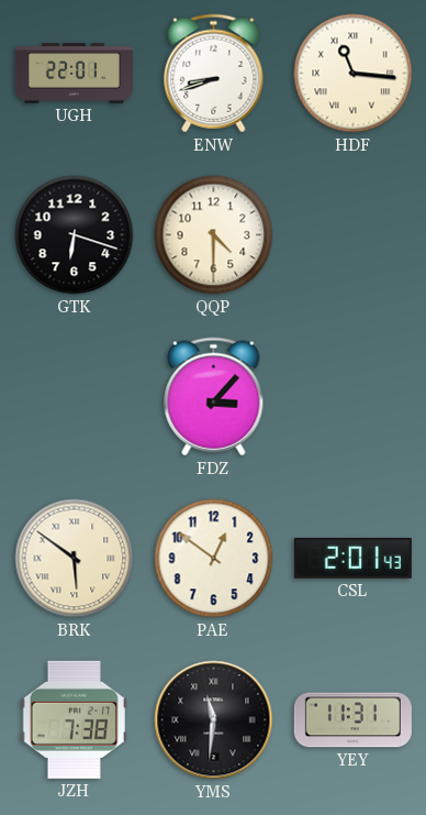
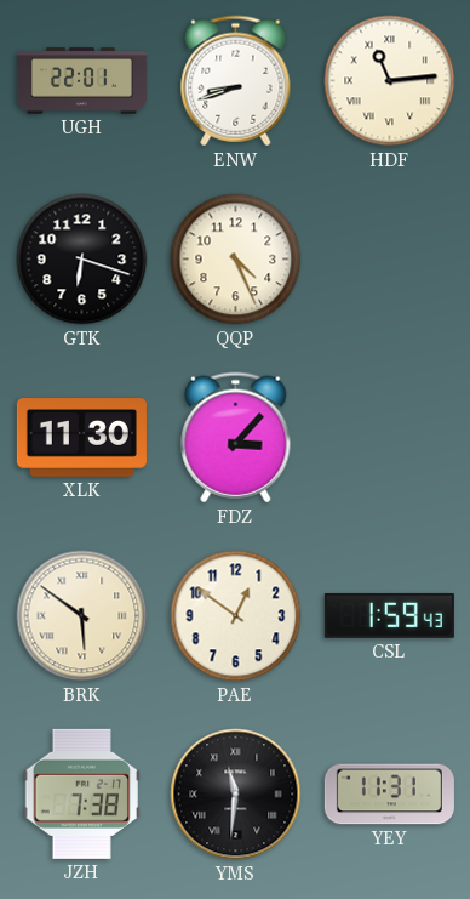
HDF: 11:16 -> 11:14
QQP: 4:30 -> 4:26
XLK: none -> 11:30
CSL: 2:01 -> 1:59
